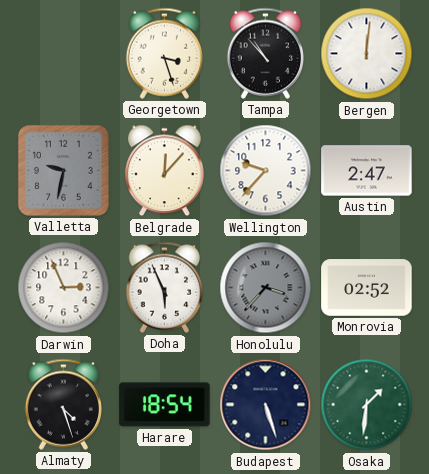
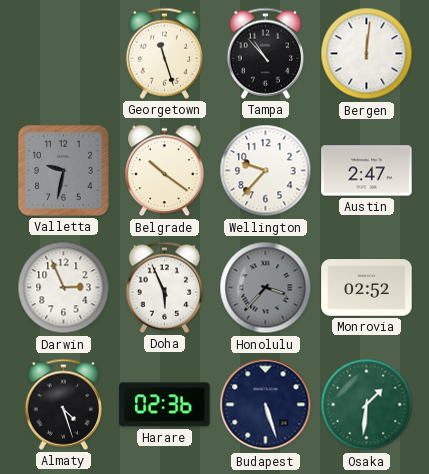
Georgetown: 3:27 -> 11:27
Belgrade: 12:07 -> 10:21
Harare: 18:54 -> 02:36
